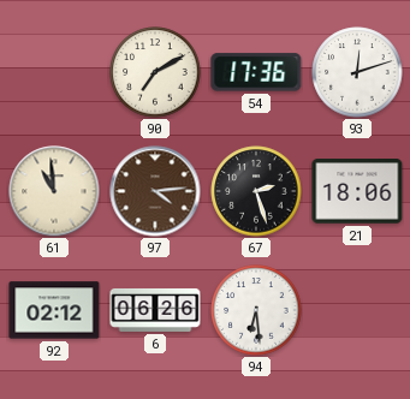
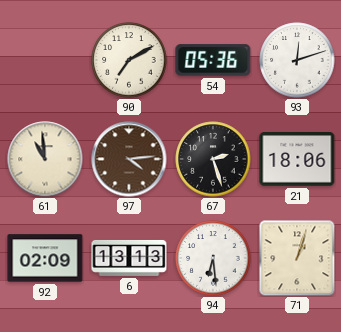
54: 17:36 -> 05:36
92: 02:12 -> 02:09
6: 06:26 -> 13:13
71: none -> 1:03
